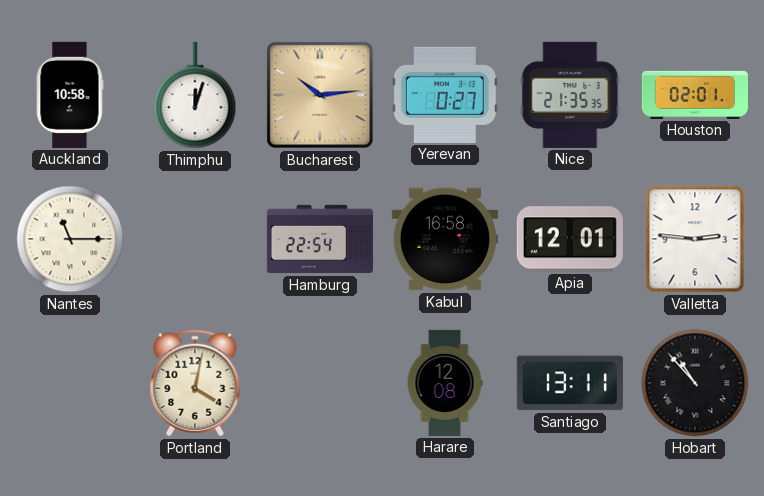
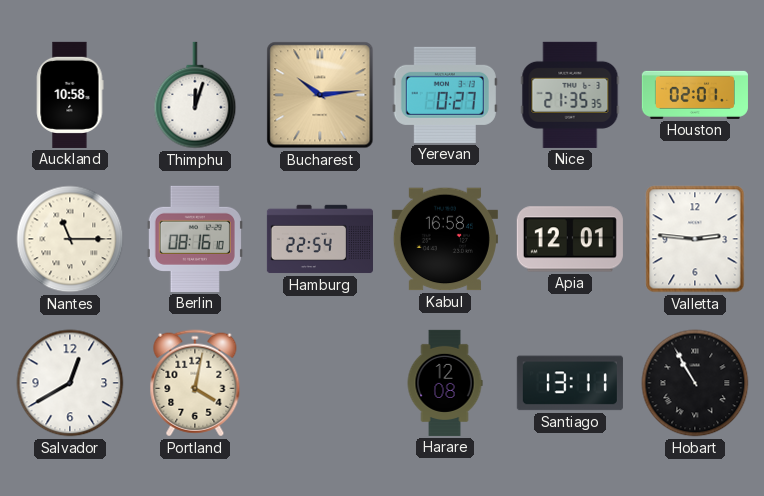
Berlin: none -> 08:16
Salvador: none -> 12:40
Hobart: 10:53 -> 10:55
